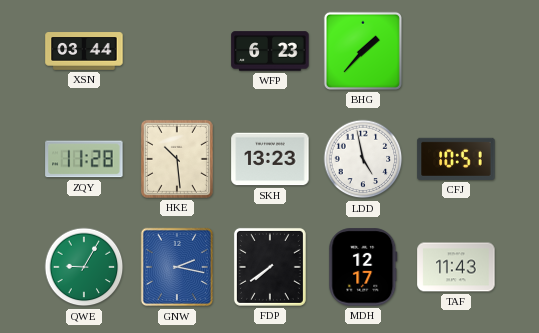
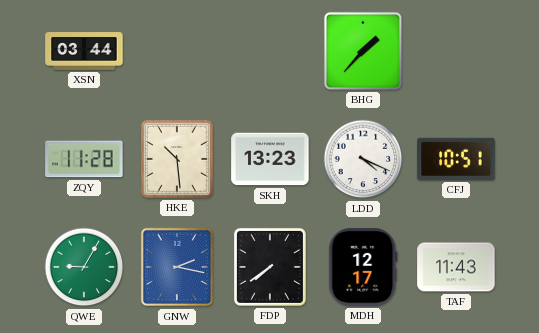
WFP: 6:23 -> none
LDD: 4:58 -> 4:19
